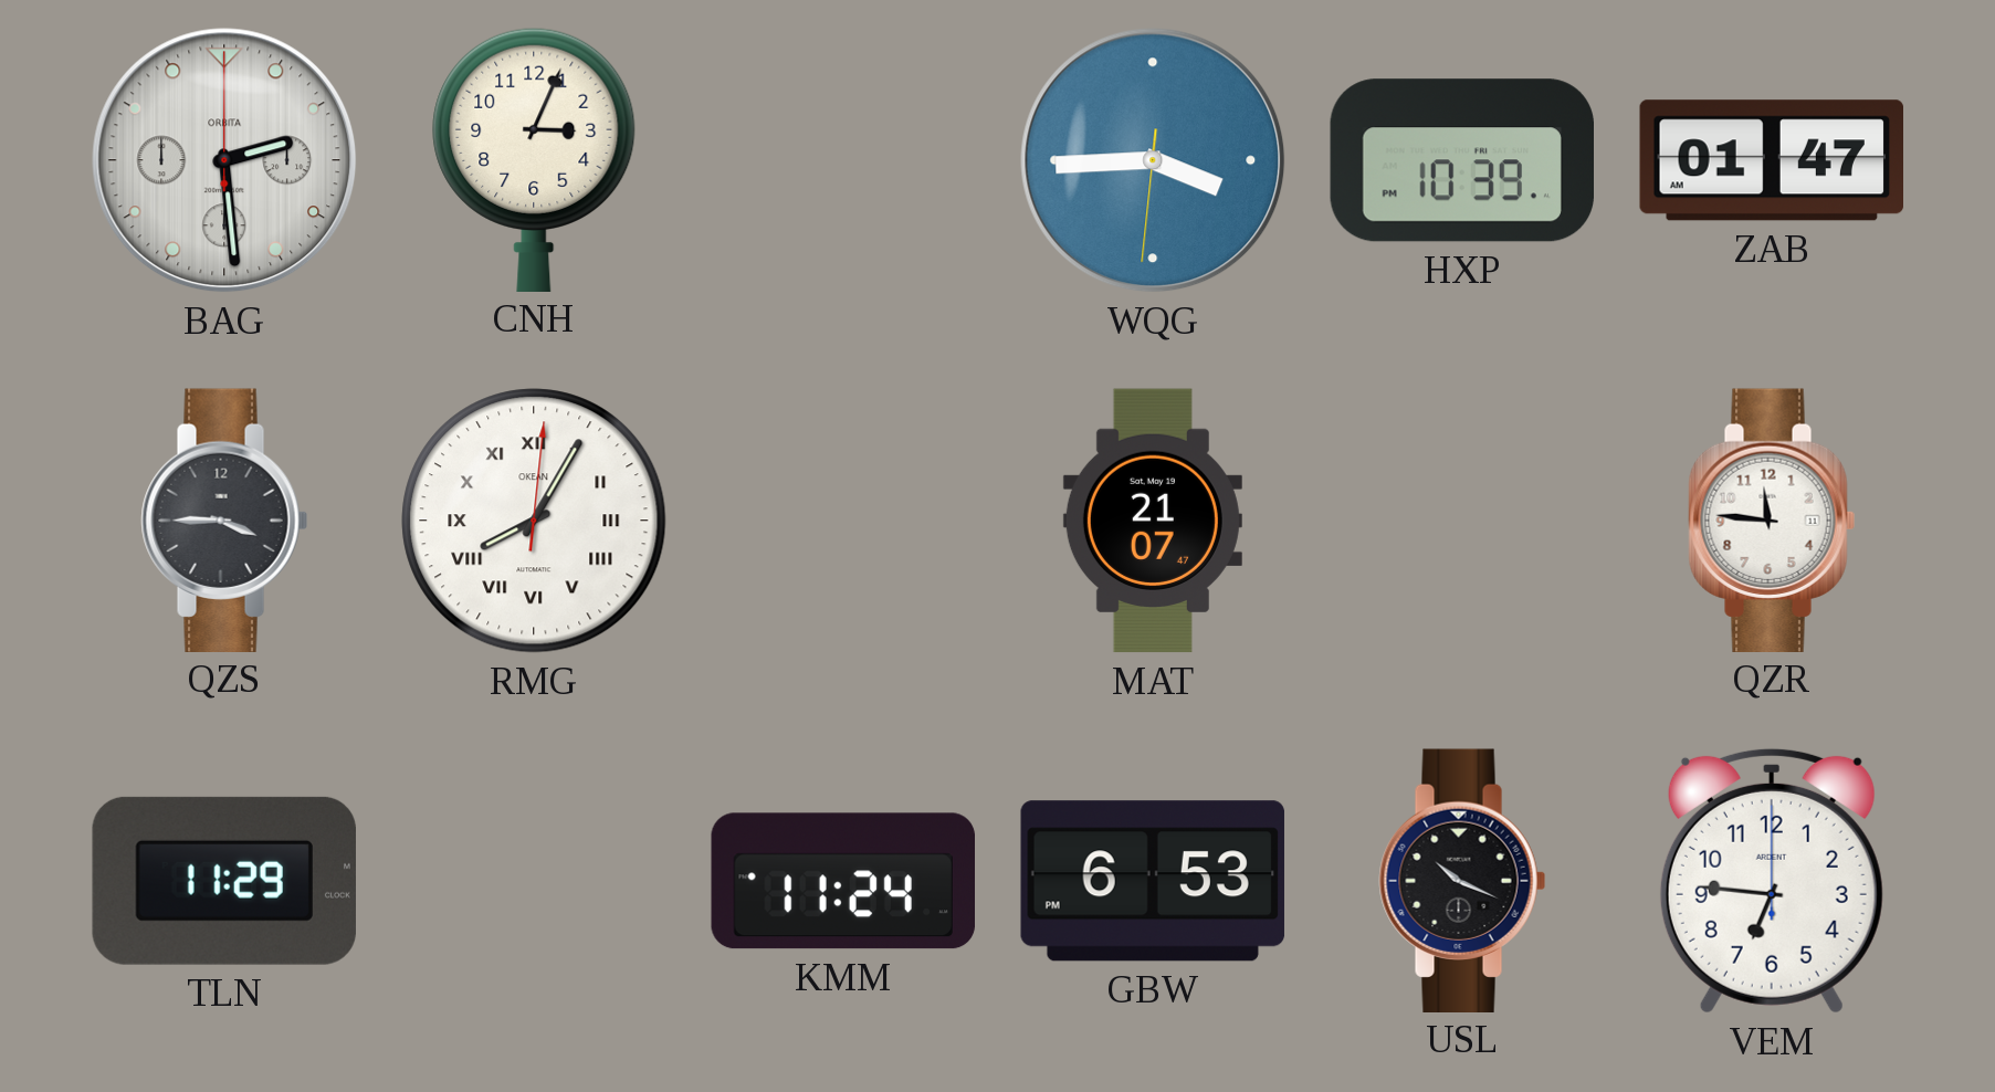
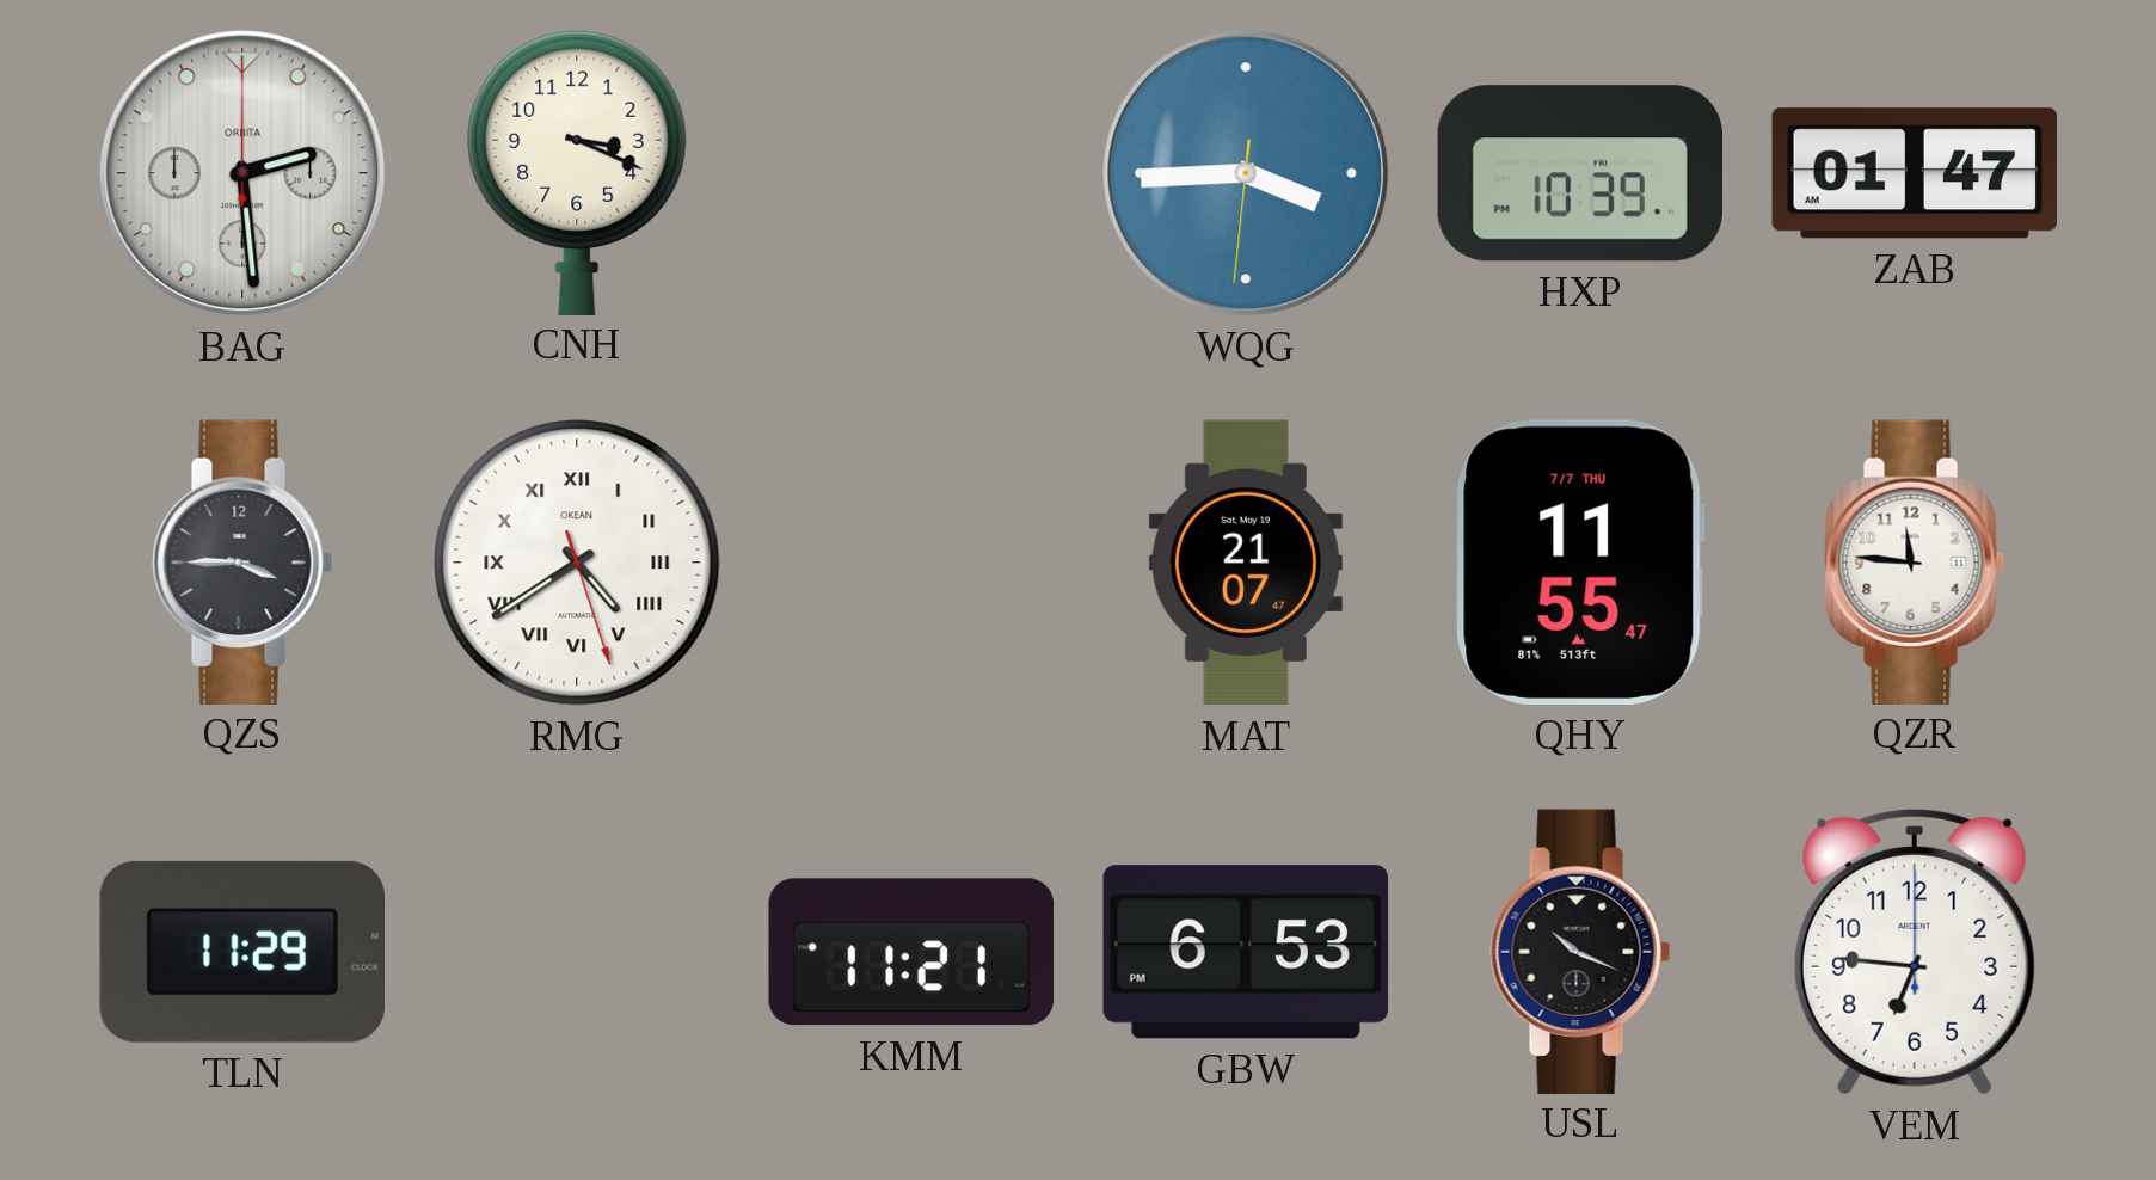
CNH: 3:04 -> 3:19
RMG: 8:05 -> 4:39
QHY: none -> 11:55
KMM: 11:24 -> 11:21
